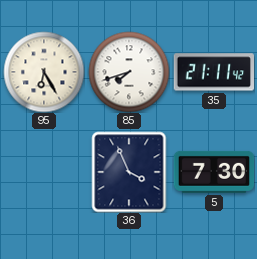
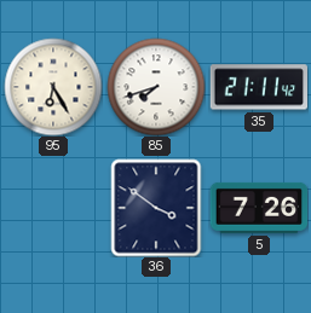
36: 3:56 -> 3:51
5: 7:30 -> 7:26
